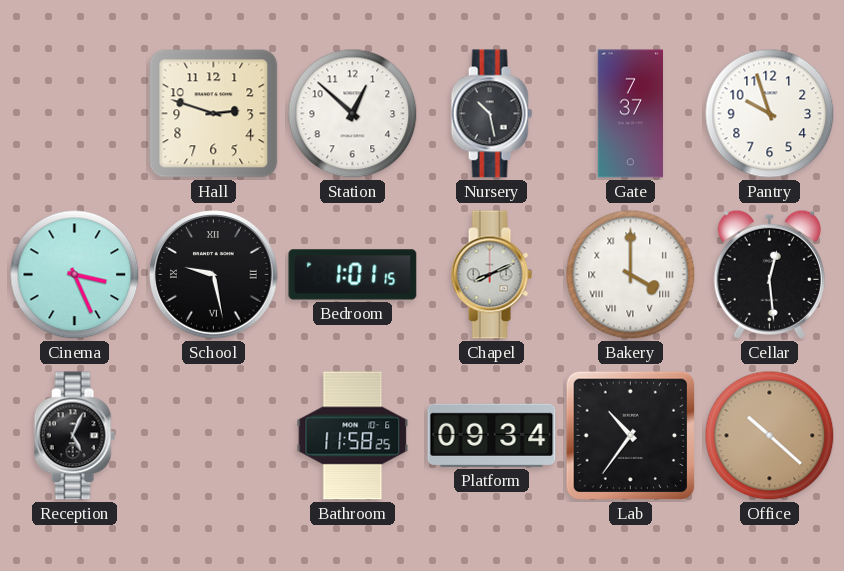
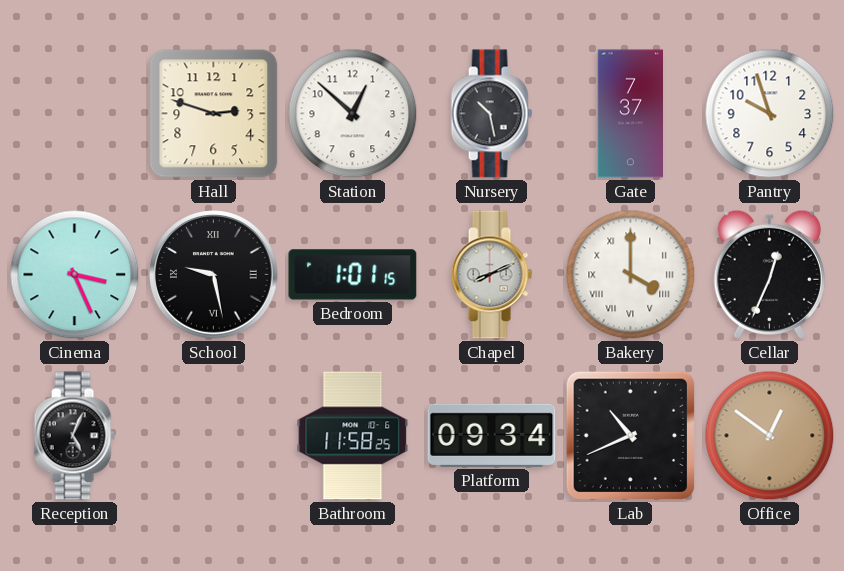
Cellar: 12:29 -> 12:34
Lab: 10:36 -> 10:41
Office: 10:22 -> 12:51
